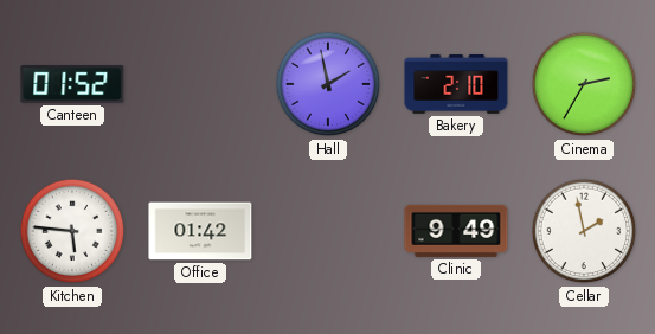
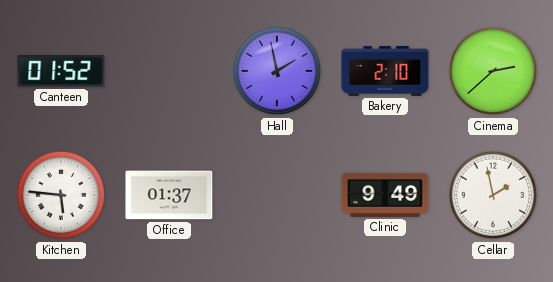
Cinema: 2:35 -> 2:38
Office: 01:42 -> 01:37
